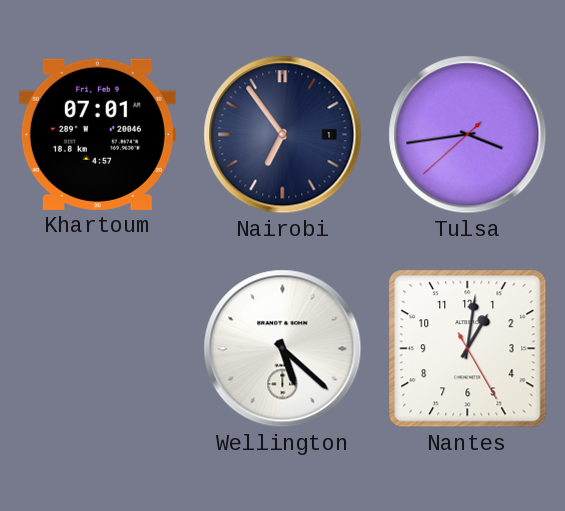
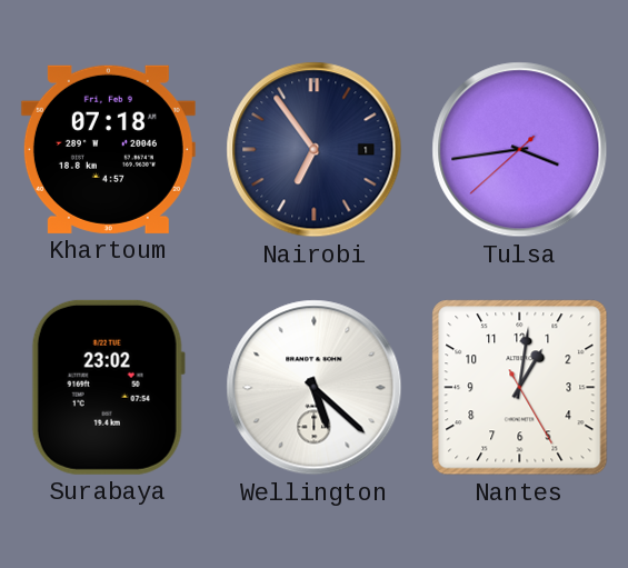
Khartoum: 07:01 -> 07:18
Surabaya: none -> 23:02
